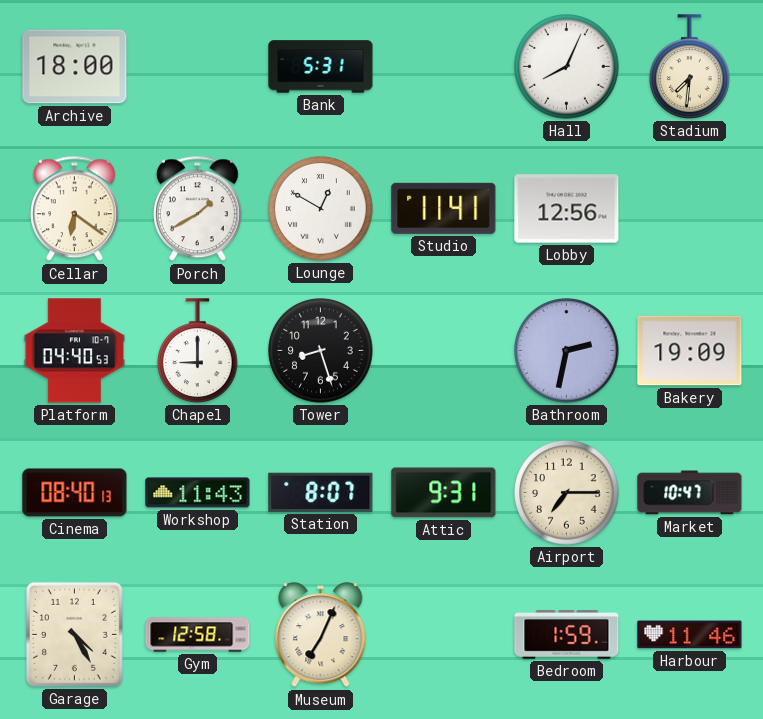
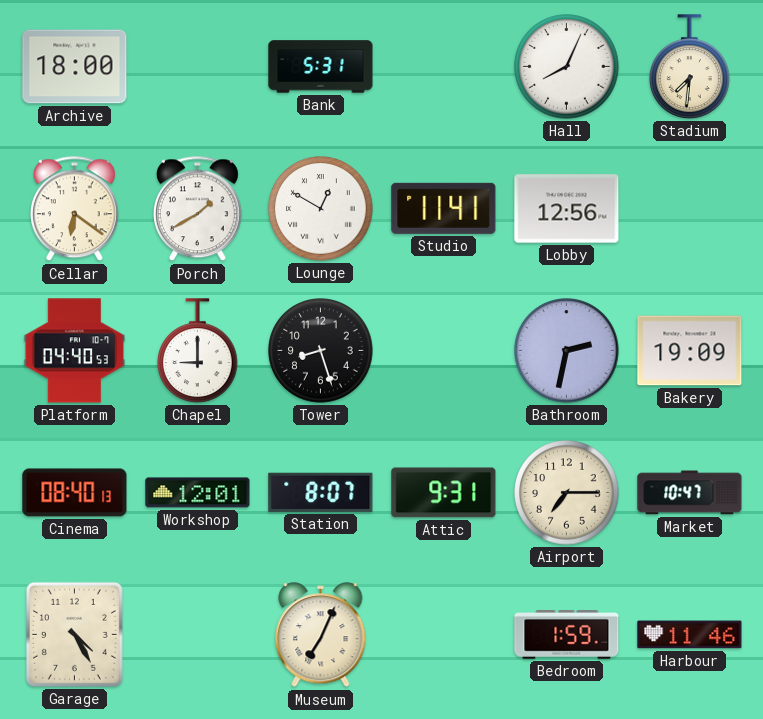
Workshop: 11:43 -> 12:01
Gym: 12:58 -> none
